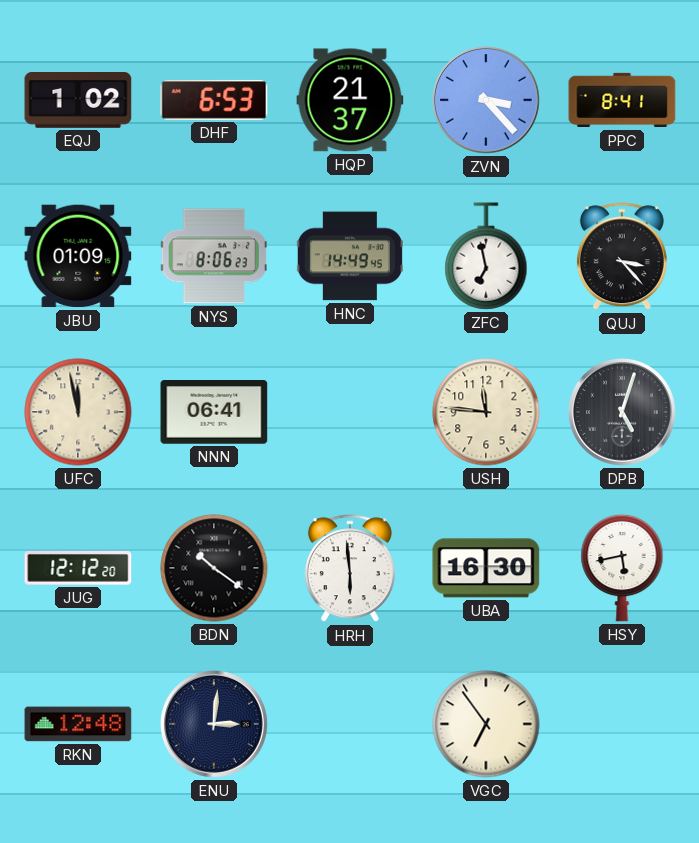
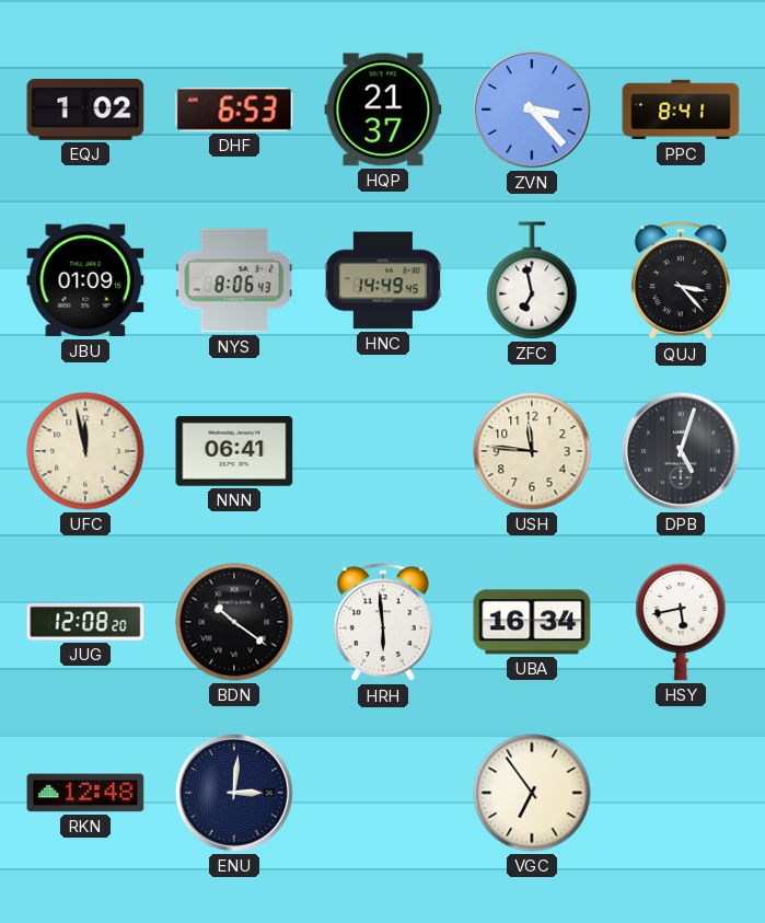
NYS: 8:06:23 -> 8:06:43
JUG: 12:12 -> 12:08
UBA: 16:30 -> 16:34
